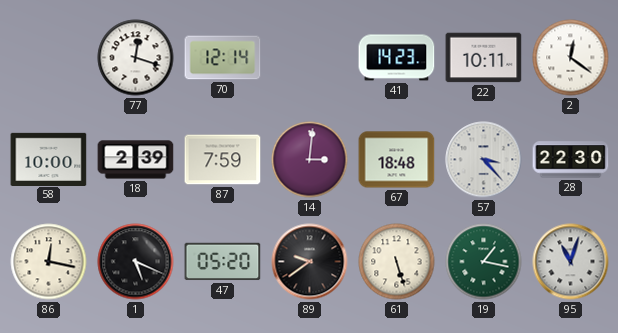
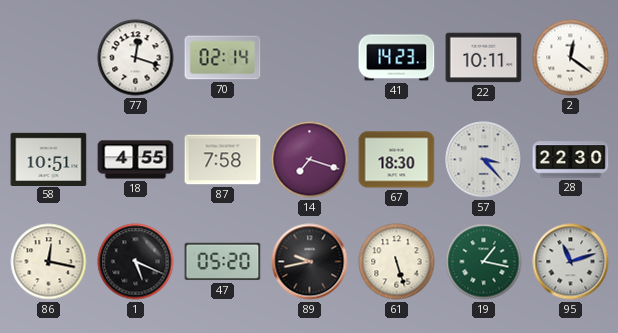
70: 12:14 -> 02:14
58: 10:00 -> 10:51
18: 2:39 -> 4:55
87: 7:59 -> 7:58
14: 3:01 -> 7:18
67: 18:48 -> 18:30
89: 9:39 -> 9:43
95: 11:03 -> 11:12
